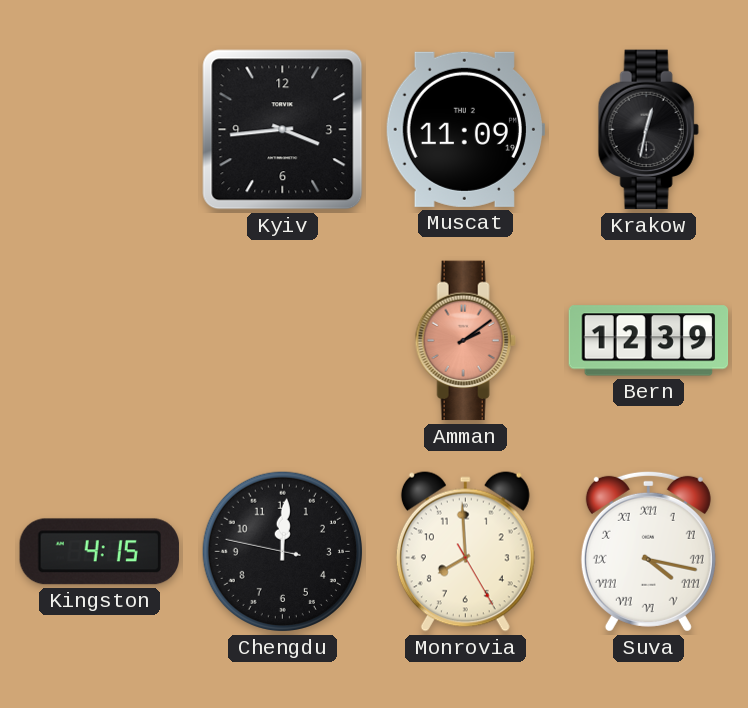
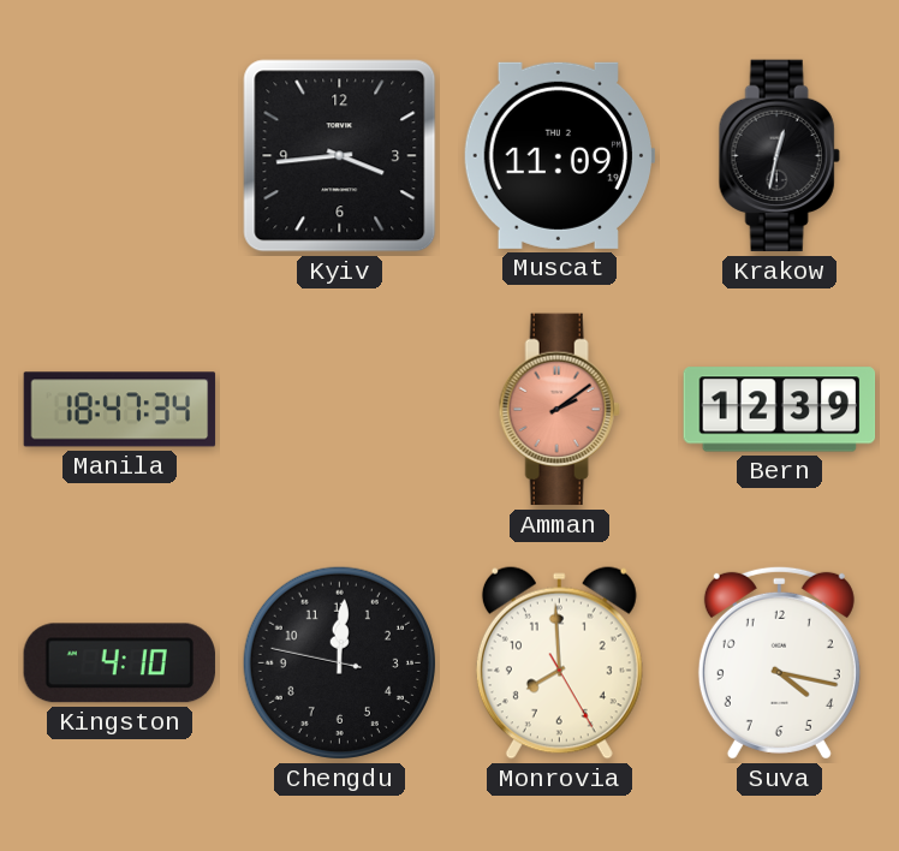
Manila: none -> 18:47
Kingston: 4:15 -> 4:10
Suva numerals: Roman -> Arabic
